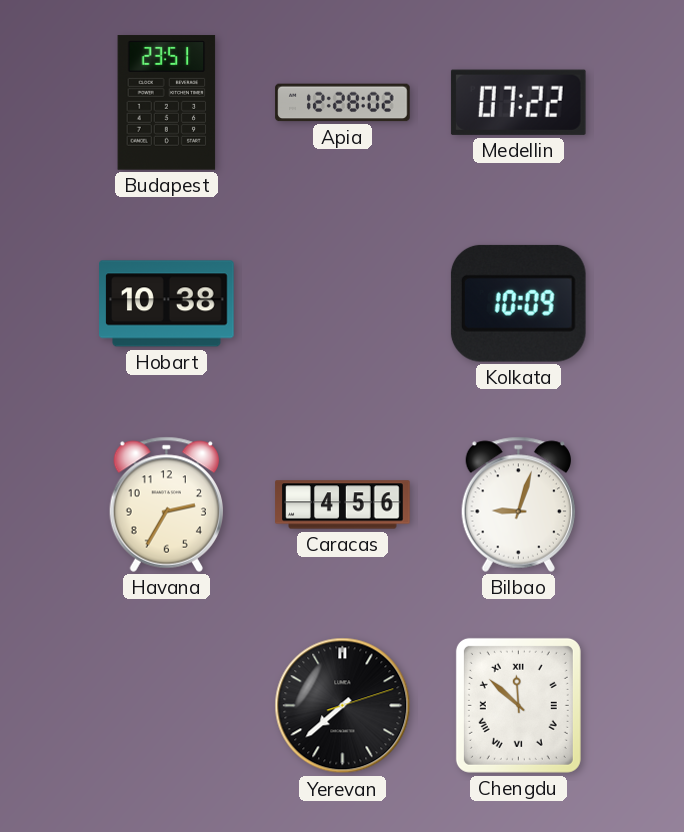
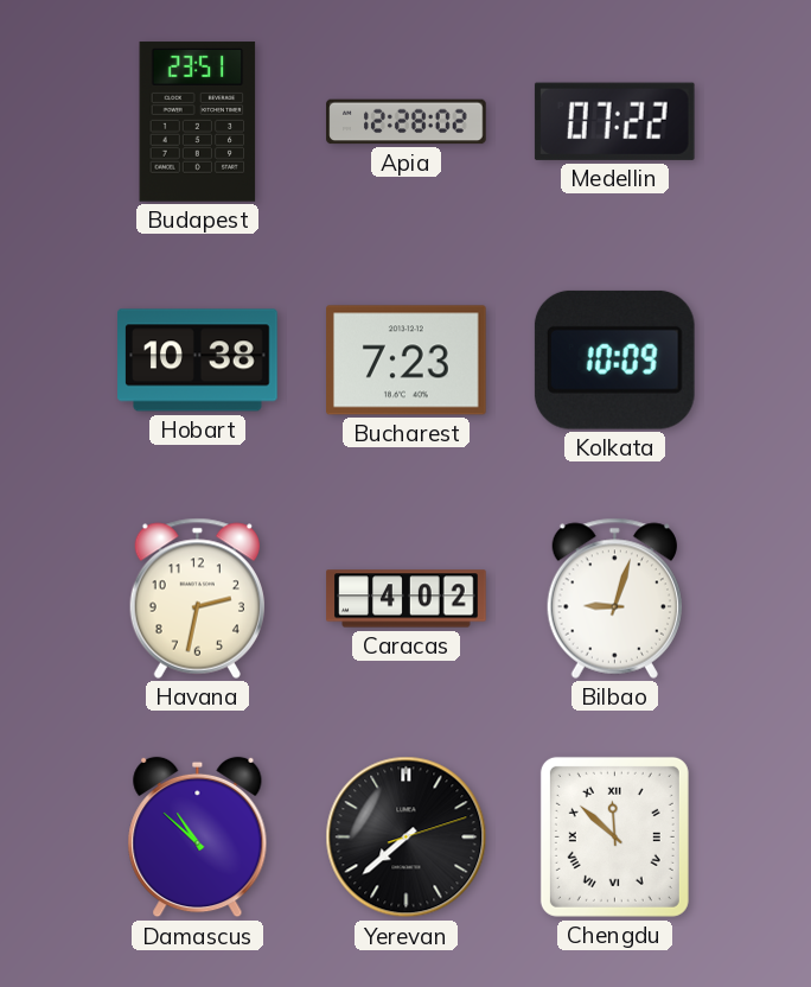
Bucharest: none -> 7:23
Havana: 2:35 -> 2:32
Caracas: 4:56 -> 4:02
Damascus: none -> 10:52
